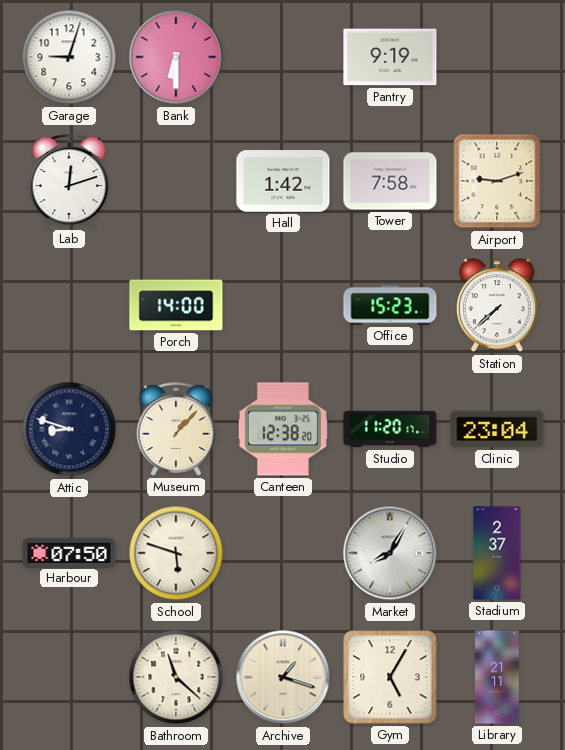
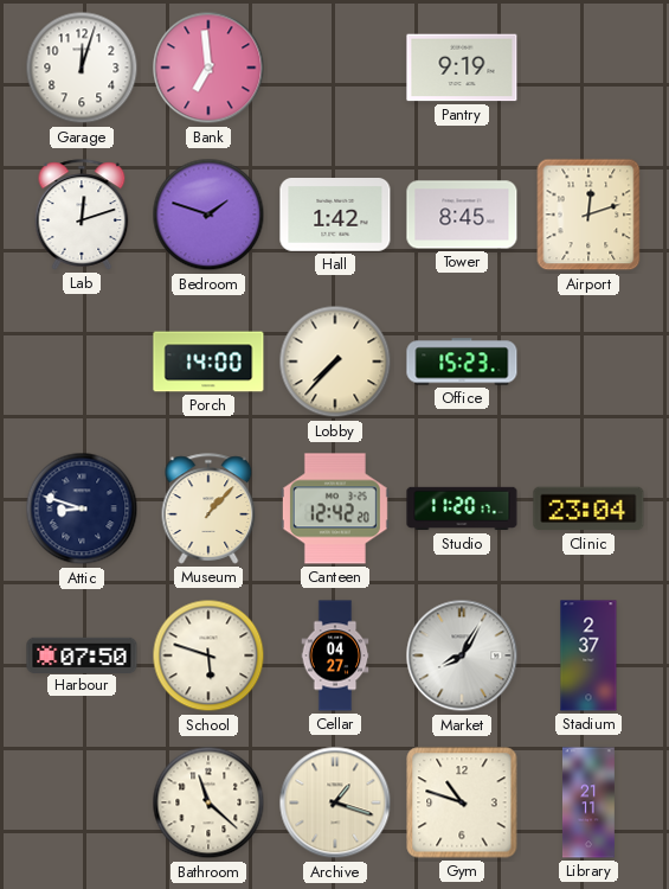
Garage: 9:03 -> 12:03
Bank: 6:30 -> 6:59
Bedroom: none -> 1:48
Tower: 7:58 -> 8:45
Airport: 9:12 -> 12:12
Lobby: none -> 7:37
Station: 7:38 -> none
Canteen: 12:38 -> 12:42
Cellar: none -> 04:27
Gym: 5:05 -> 10:48
